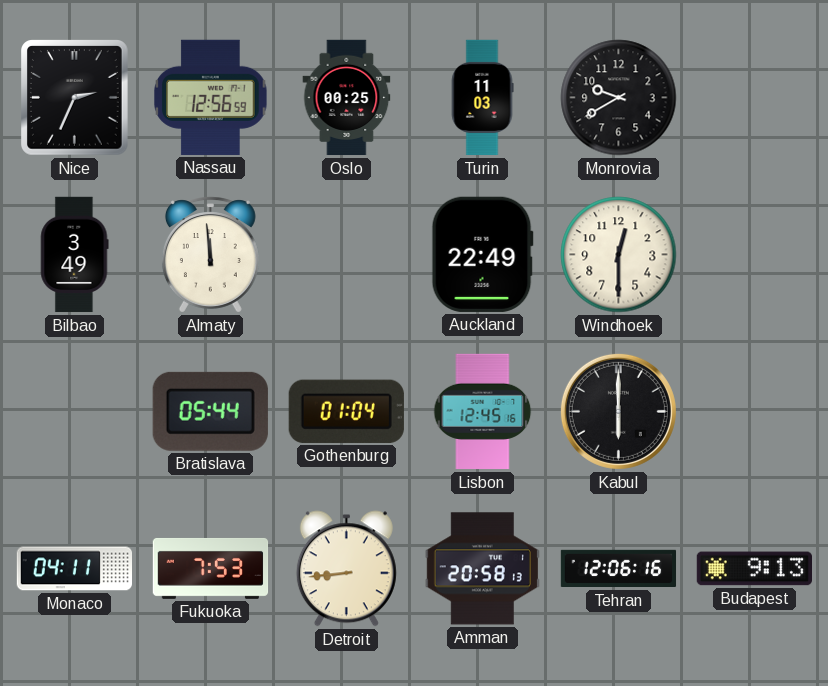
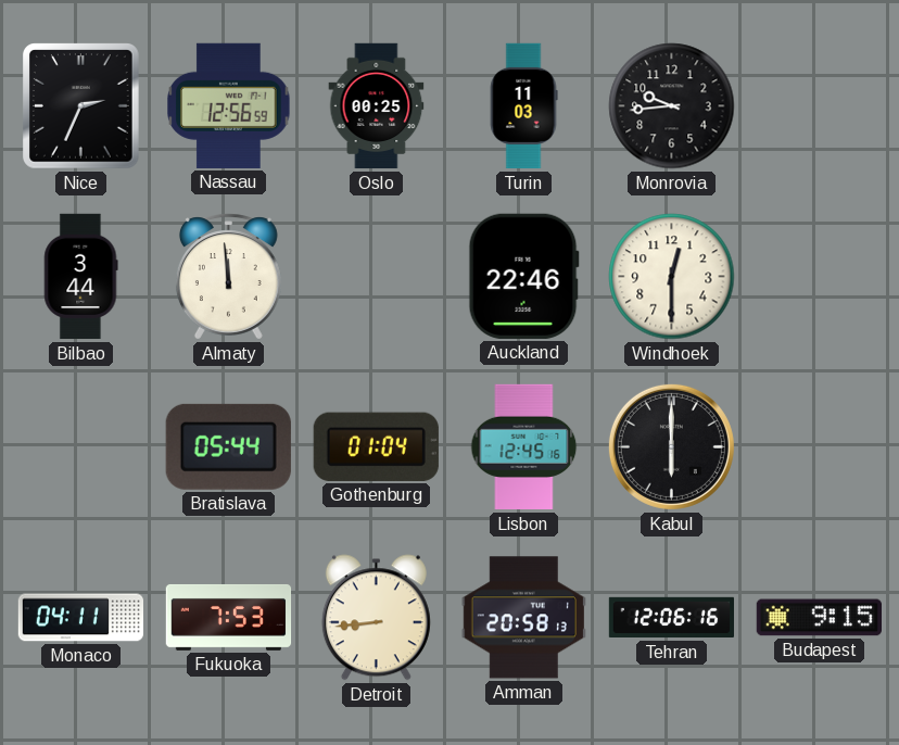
Monrovia: 9:40 -> 9:44
Bilbao: 3:49 -> 3:44
Auckland: 22:49 -> 22:46
Budapest: 9:13 -> 9:15
